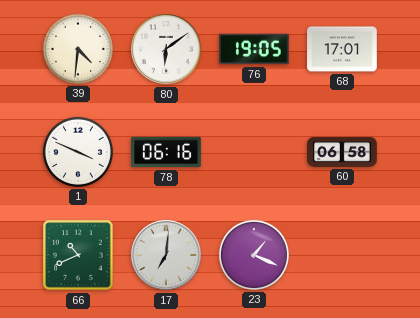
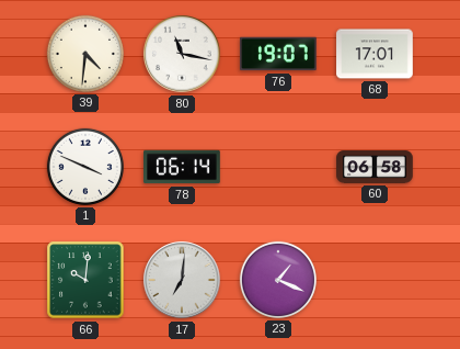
80: 6:09 -> 11:17
76: 19:05 -> 19:07
78: 06:16 -> 06:14
66: 10:41 -> 10:01
